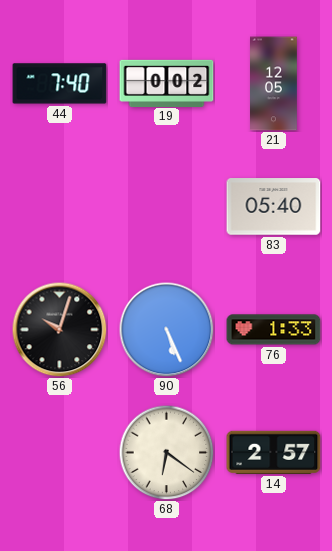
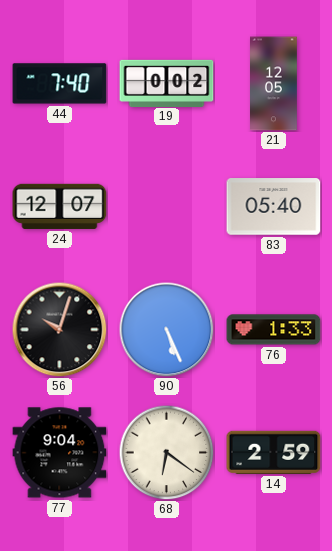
24: none -> 12:07
77: none -> 9:04
14: 2:57 -> 2:59
